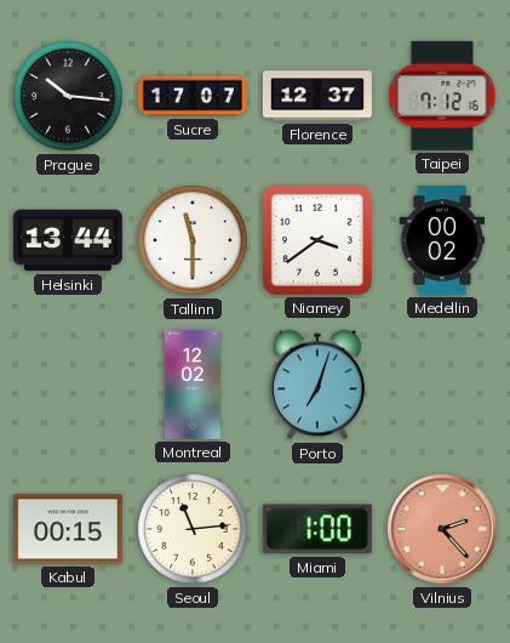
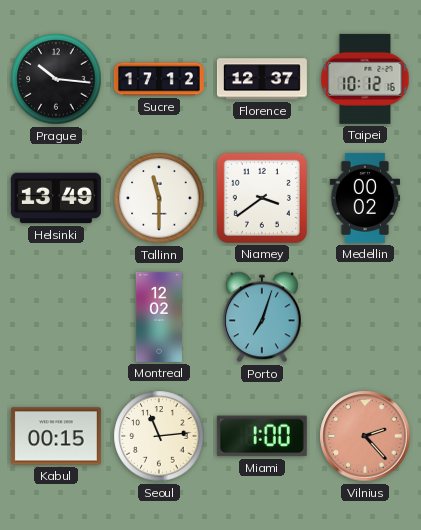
Sucre: 17:07 -> 17:12
Taipei: 7:12 -> 10:12
Helsinki: 13:44 -> 13:49
